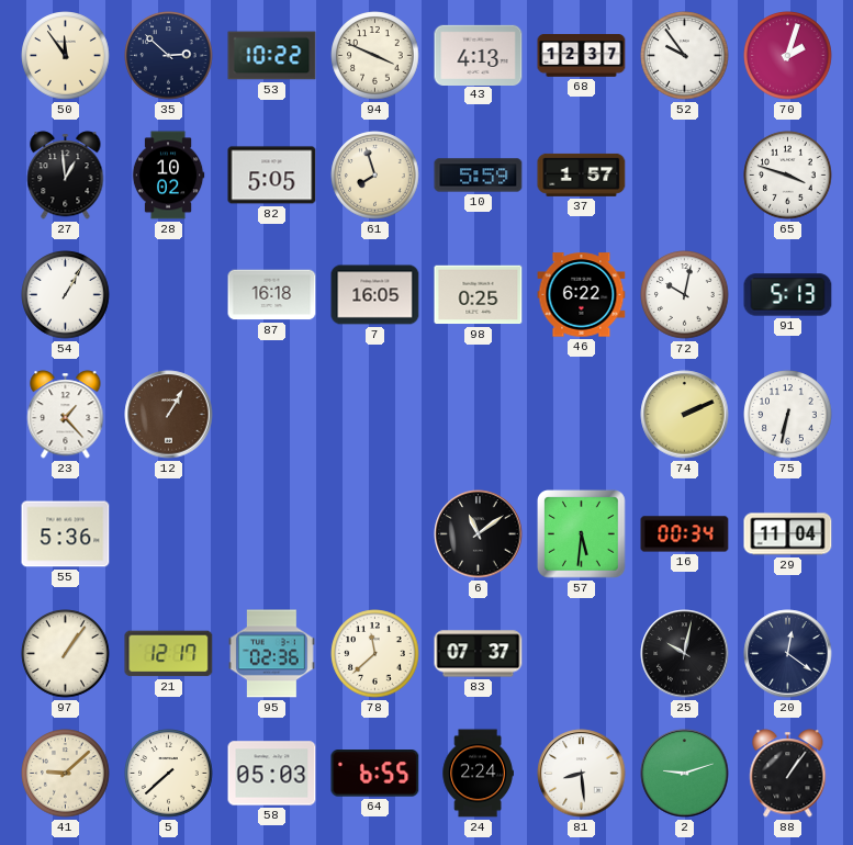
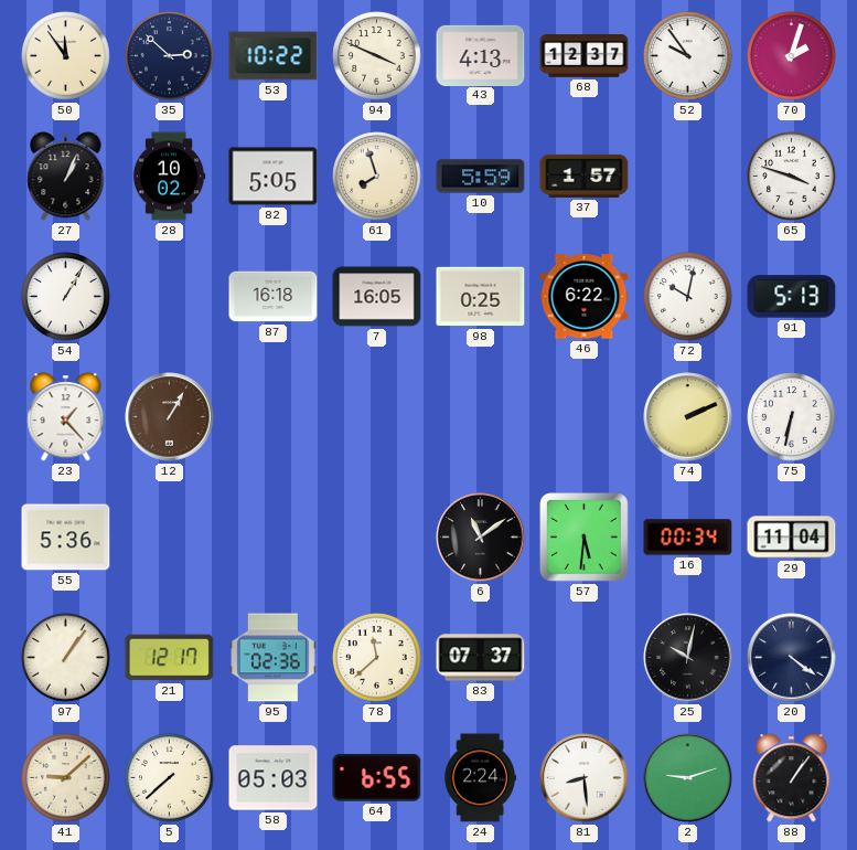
27: 12:59 -> 1:04
20: 12:21 -> 4:21
